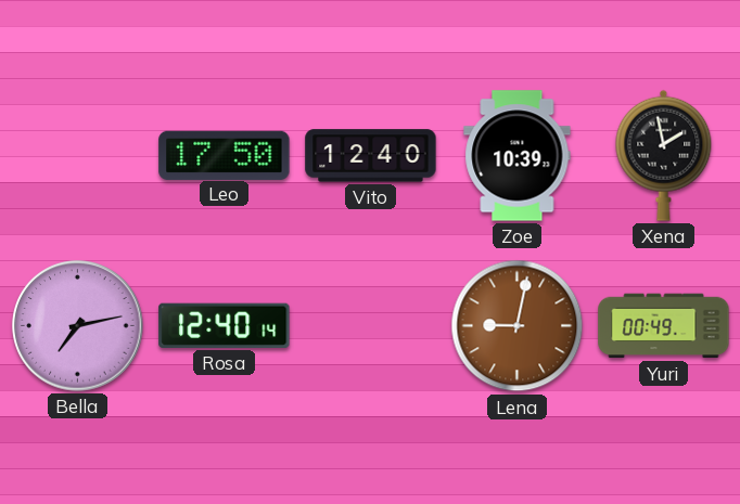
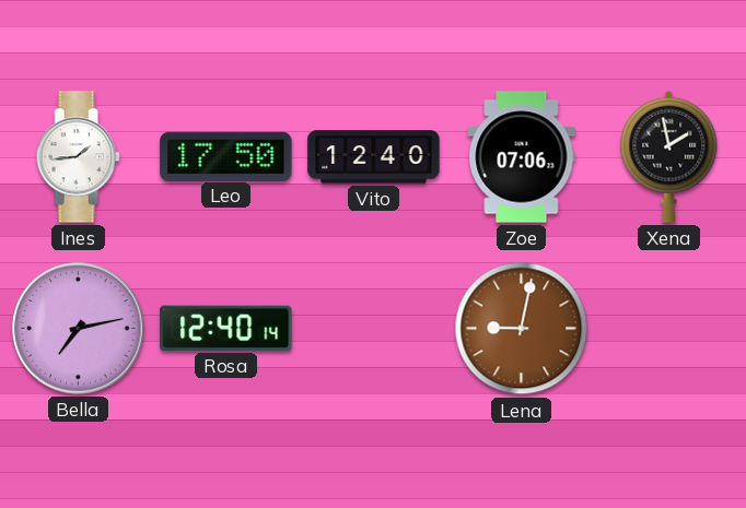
Ines: none -> 1:44
Zoe: 10:39 -> 07:06
Yuri: 00:49 -> none
